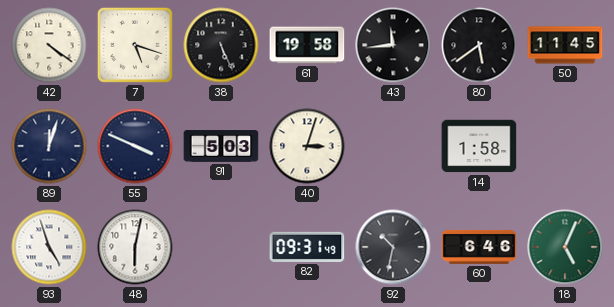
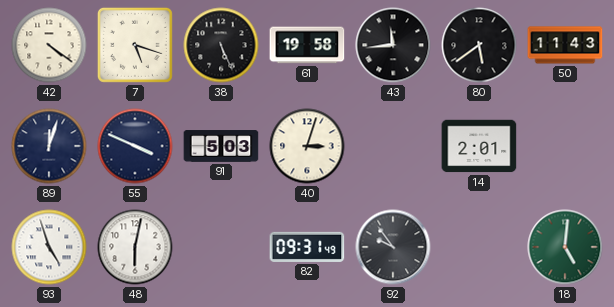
50: 11:45 -> 11:43
14: 1:58 -> 2:01
92: 10:32 -> 9:54
60: 6:46 -> none
18: 5:04 -> 5:01
